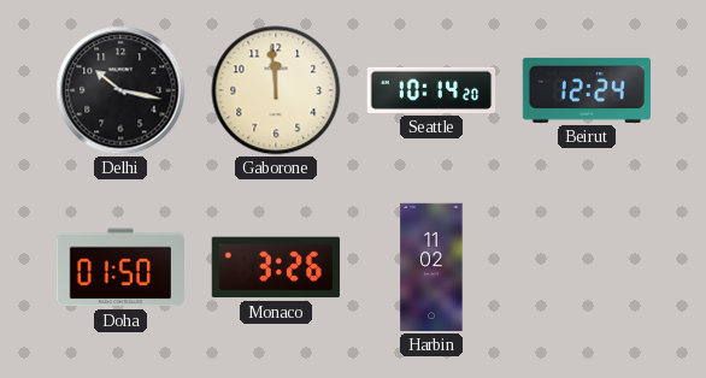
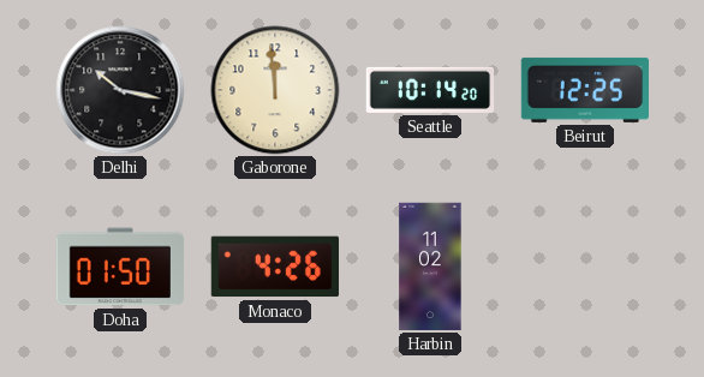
Beirut: 12:24 -> 12:25
Monaco: 3:26 -> 4:26
